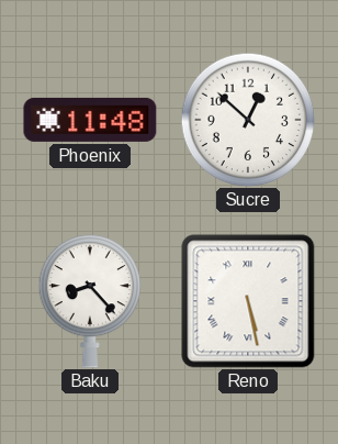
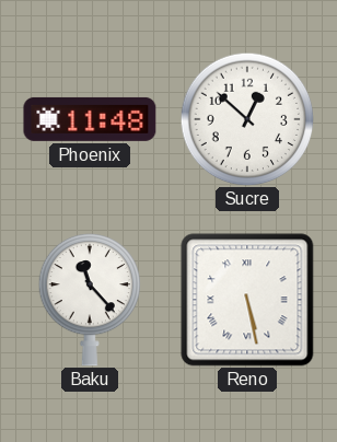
Baku: 8:23 -> 11:23
